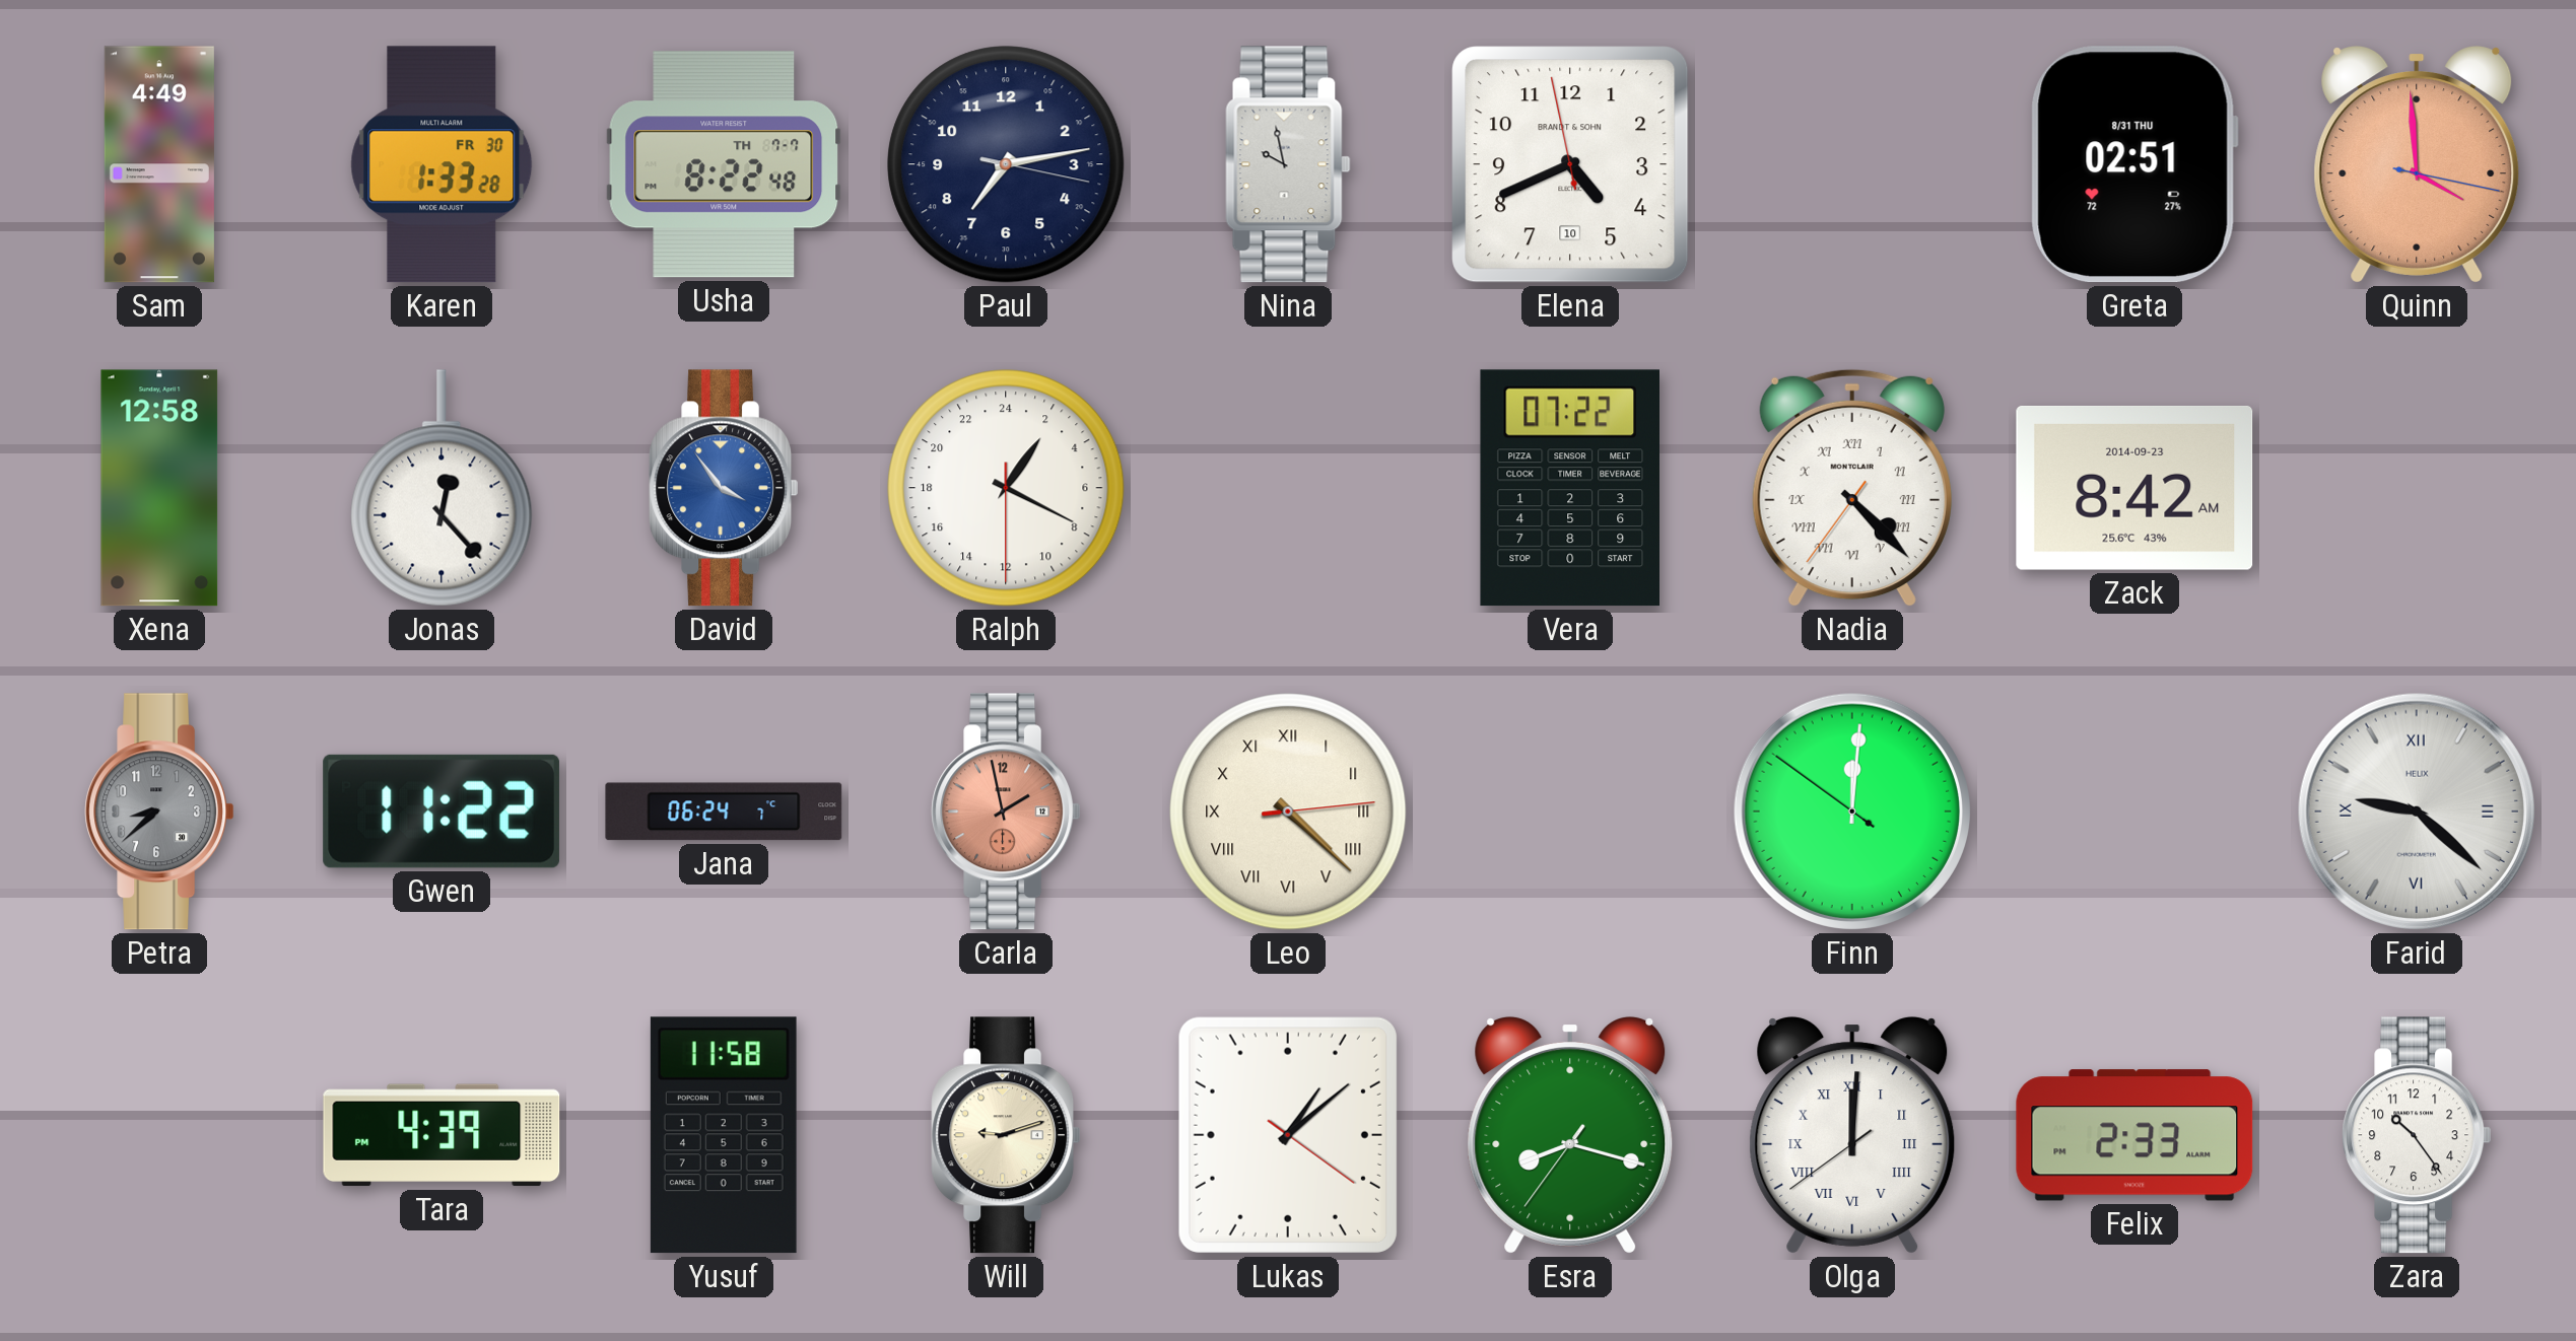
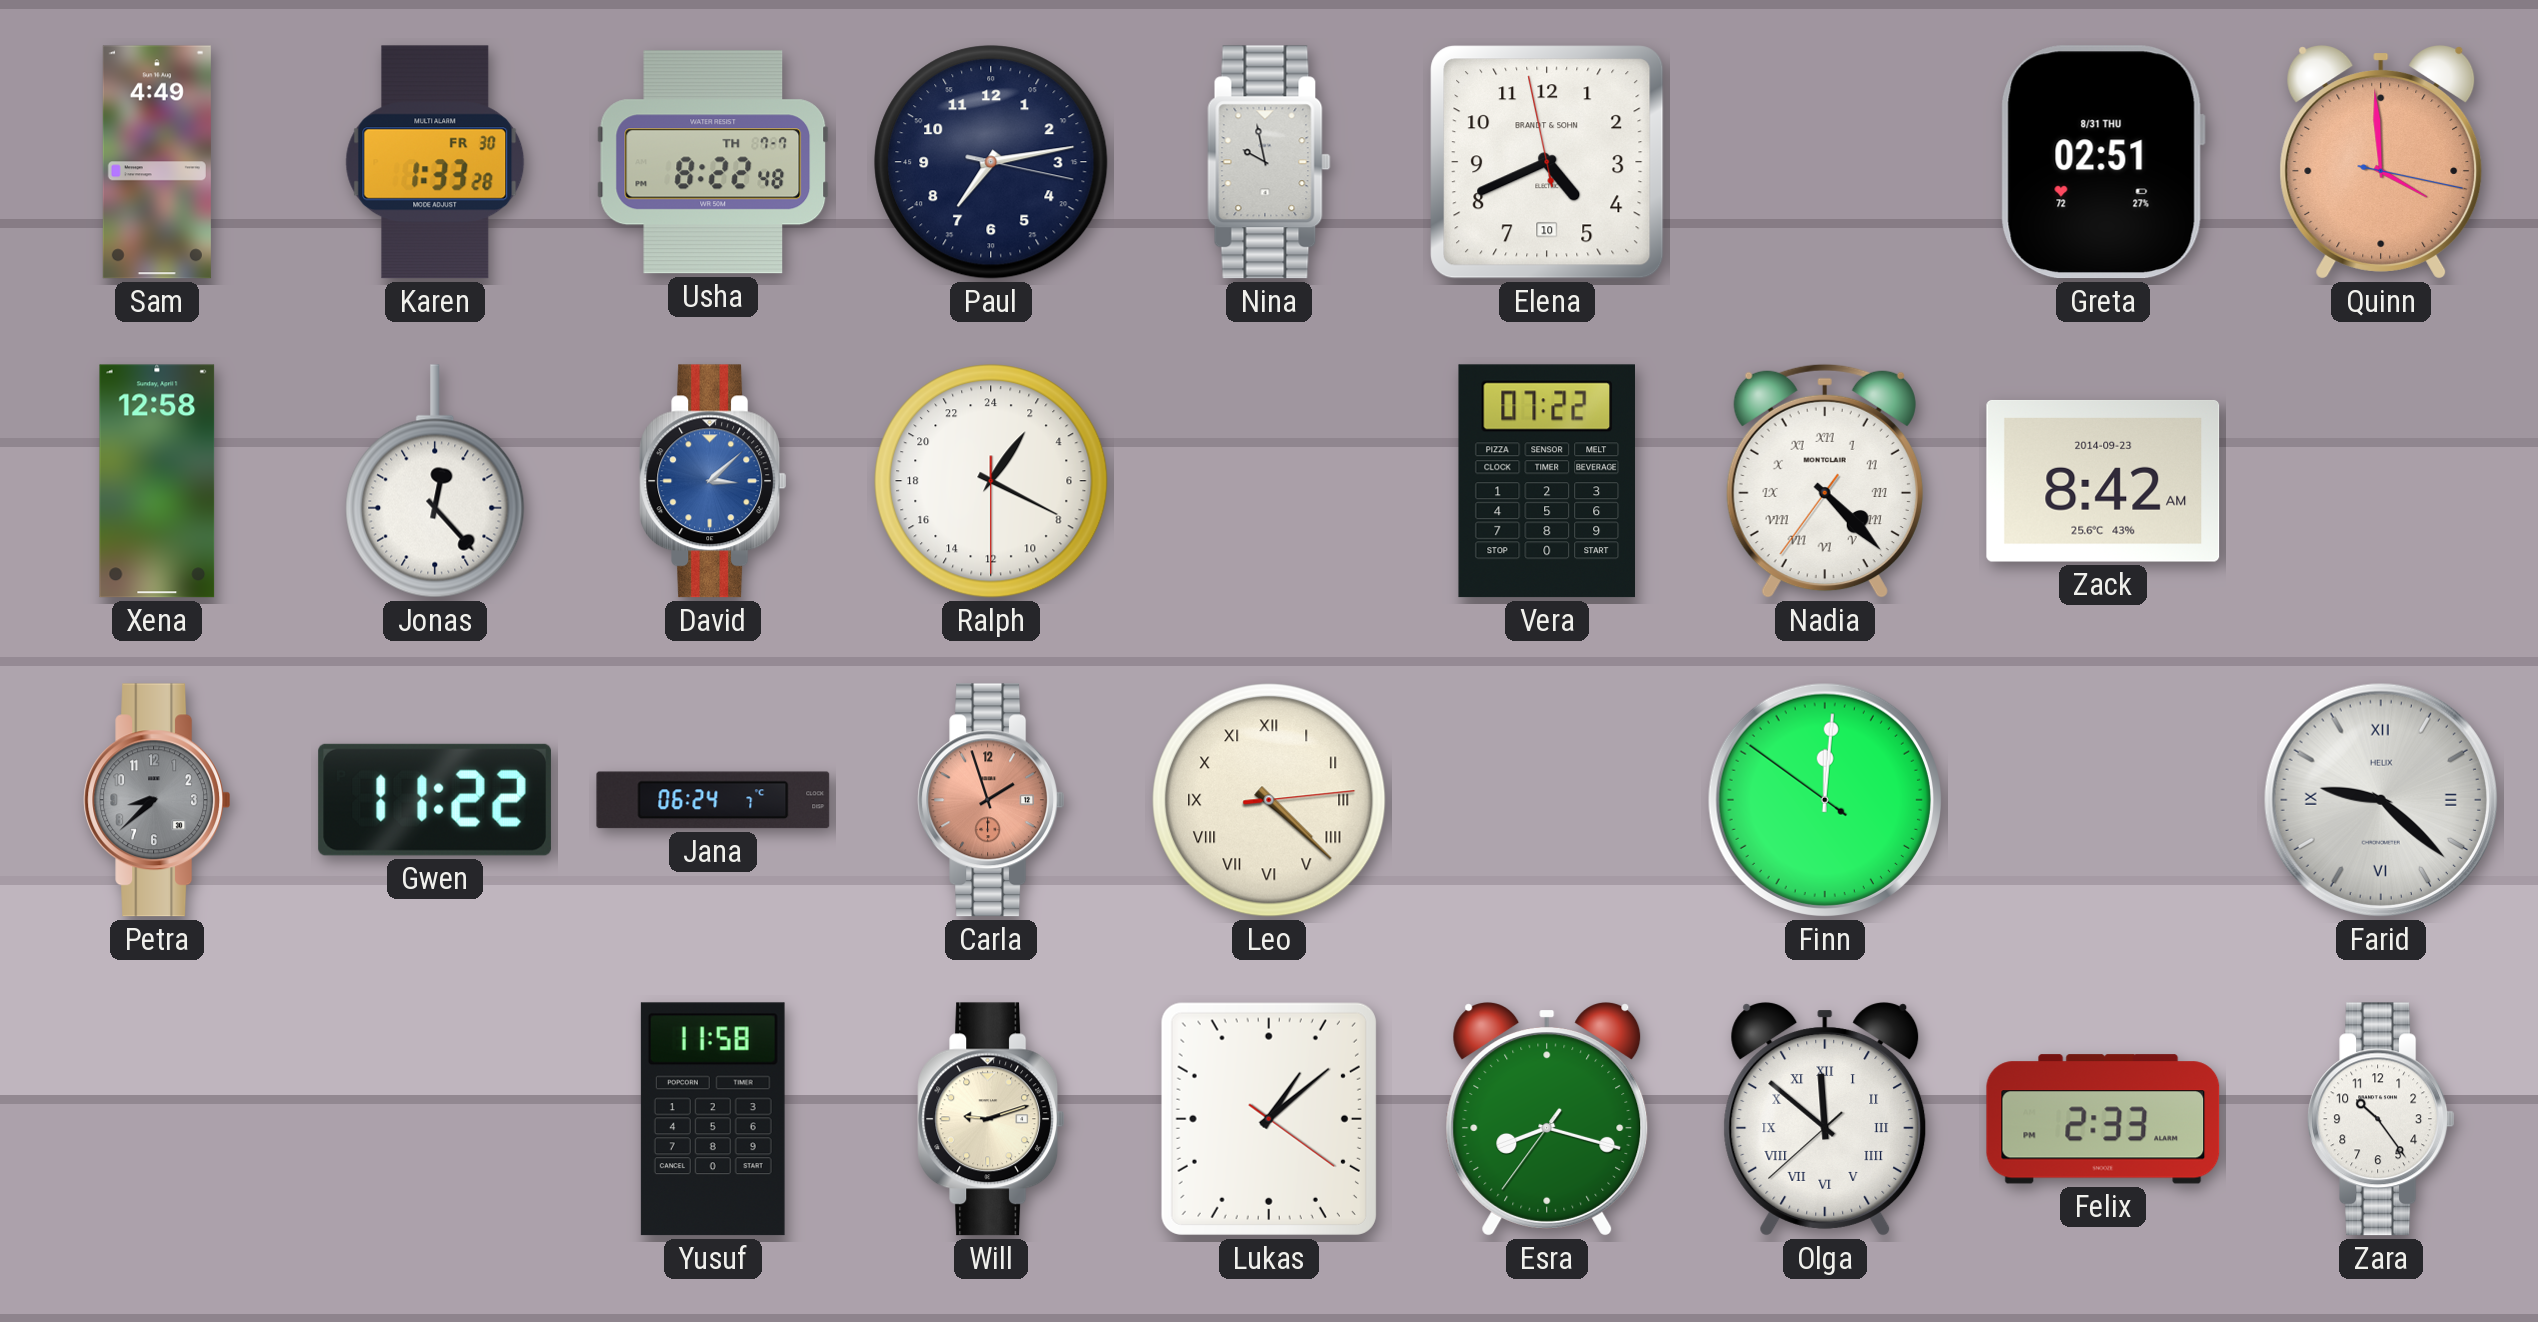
David: 3:54 -> 3:08
Carla: 1:58 -> 1:57
Tara: 4:39 -> none
Olga: 12:00 -> 11:51
